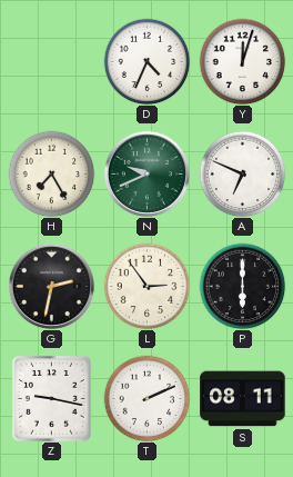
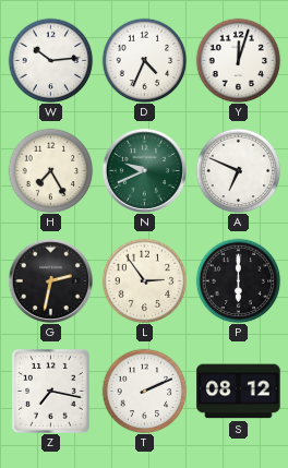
W: none -> 10:14
Z: 9:17 -> 7:17
S: 08:11 -> 08:12
